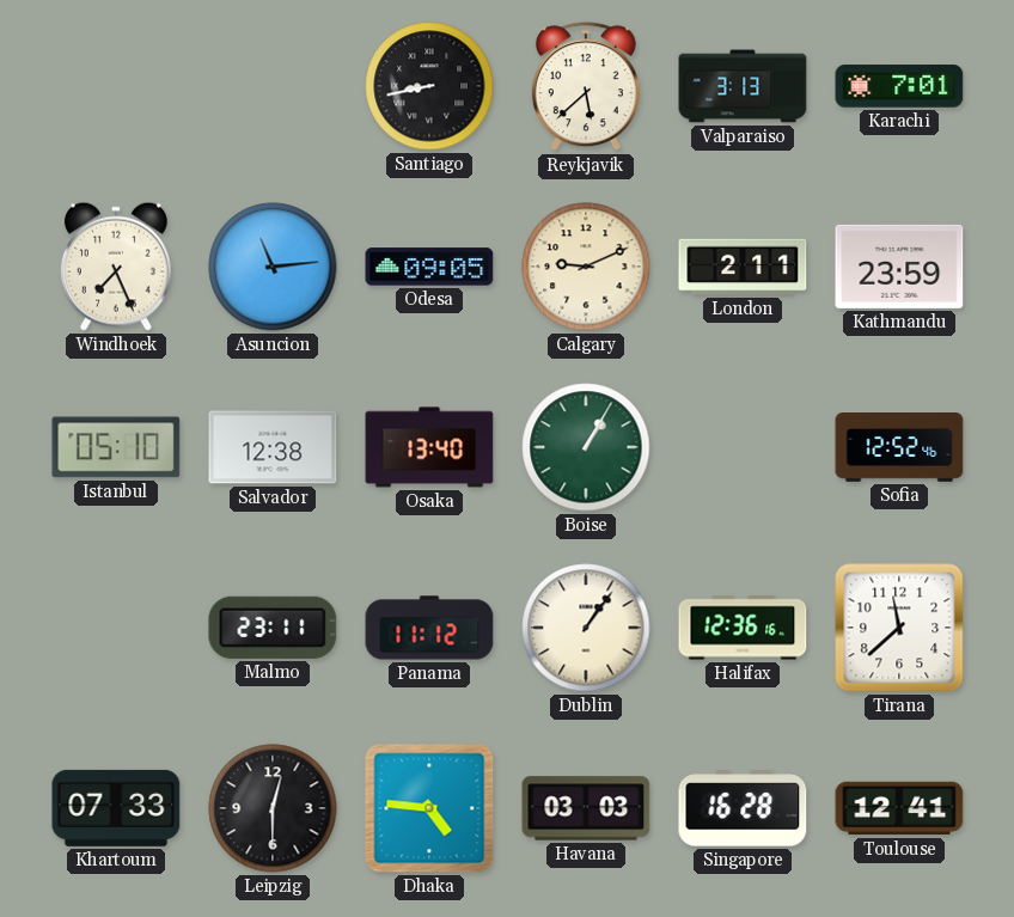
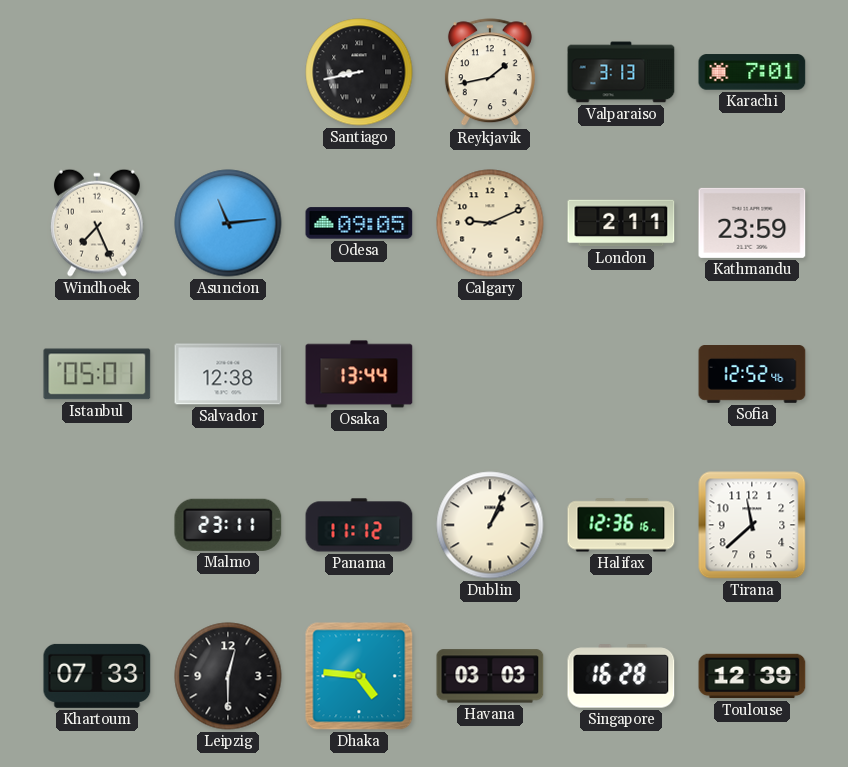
Reykjavik: 5:38 -> 1:43
Istanbul: 05:10 -> 05:01
Osaka: 13:40 -> 13:44
Boise: 1:05 -> none
Dublin: 1:06 -> 1:04
Toulouse: 12:41 -> 12:39
